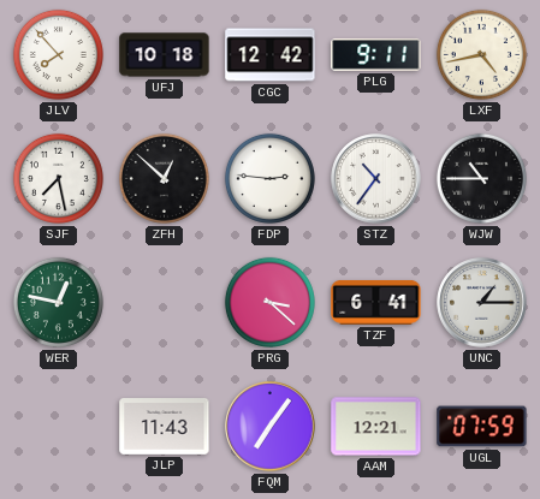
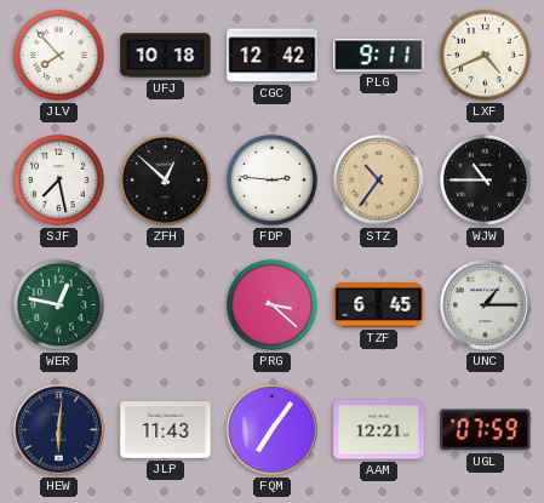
LXF: 4:43 -> 4:41
STZ dial: white -> champagne
TZF: 6:41 -> 6:45
HEW: none -> 6:01
